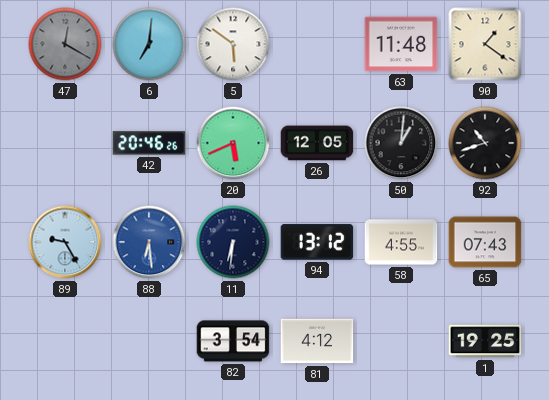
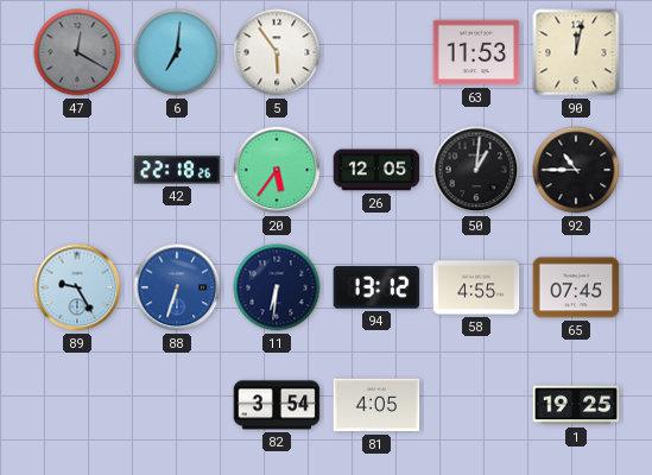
5: 5:51 -> 5:54
63: 11:48 -> 11:53
90: 1:21 -> 12:02
42: 20:46 -> 22:18
20: 5:41 -> 5:36
92: 10:42 -> 10:45
88: 6:29 -> 6:33
65: 07:43 -> 07:45
81: 4:12 -> 4:05
